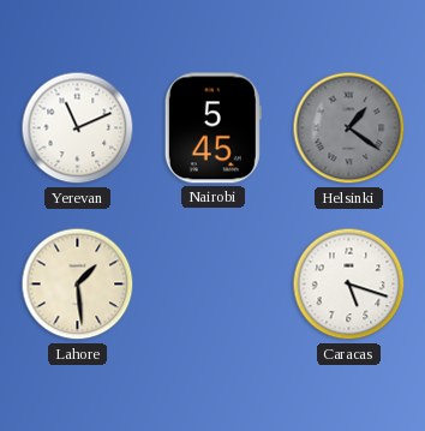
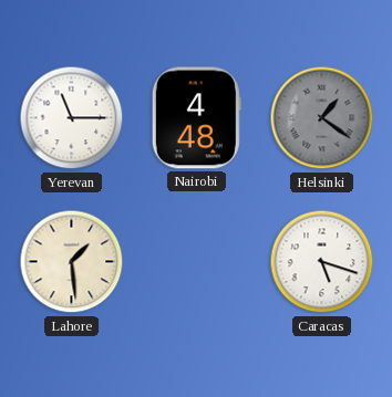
Yerevan: 11:11 -> 11:15
Nairobi: 5:45 -> 4:48
